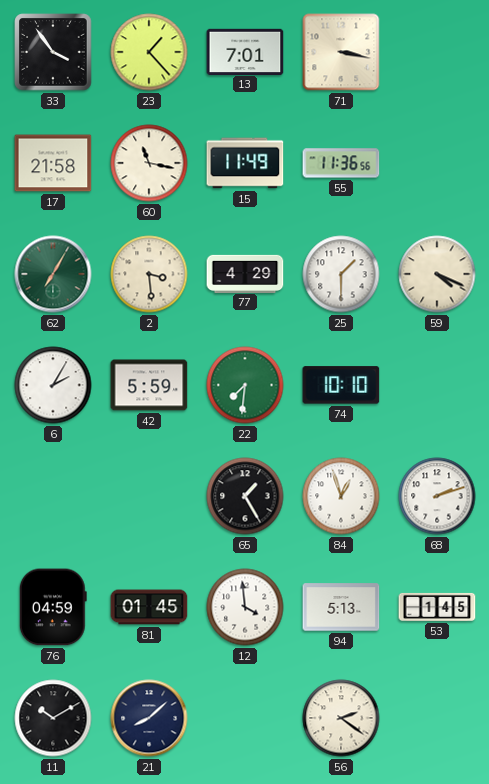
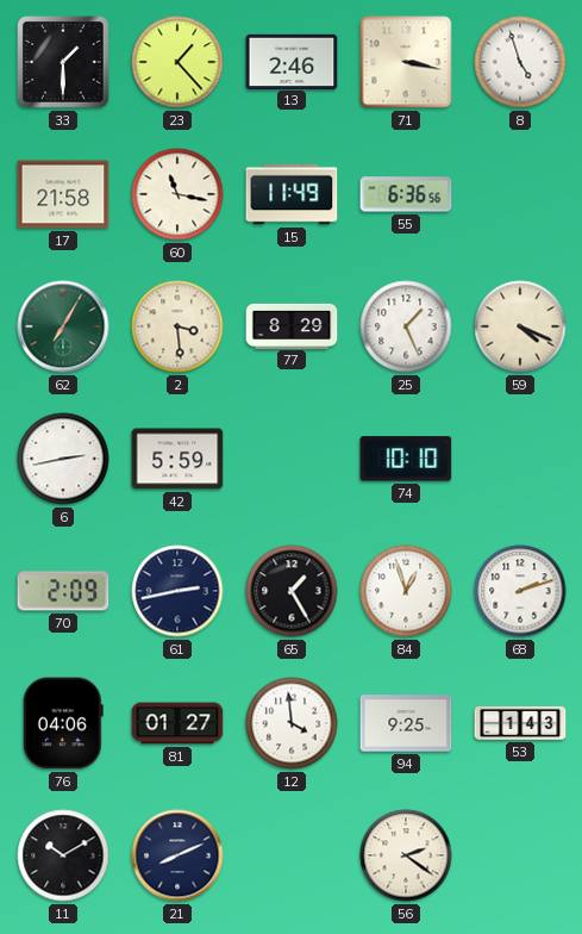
33: 3:54 -> 1:30
13: 7:01 -> 2:46
8: none -> 4:57
55: 11:36 -> 6:36
77: 4:29 -> 8:29
25: 1:30 -> 1:26
6: 2:05 -> 2:43
22: 7:31 -> none
70: none -> 2:09
61: none -> 2:43
76: 04:59 -> 04:06
81: 01:45 -> 01:27
94: 5:13 -> 9:25
53: 1:45 -> 1:43
21: 8:08 -> 8:11
